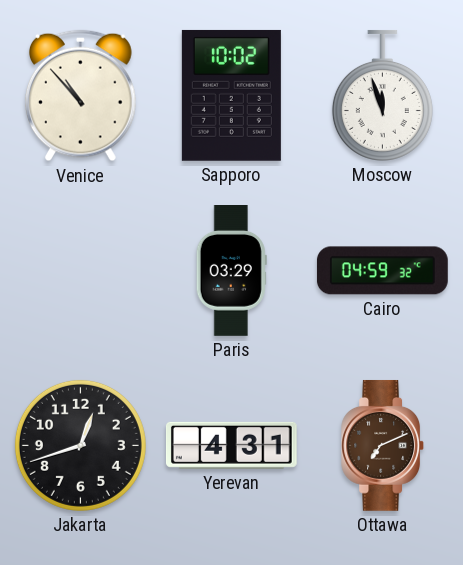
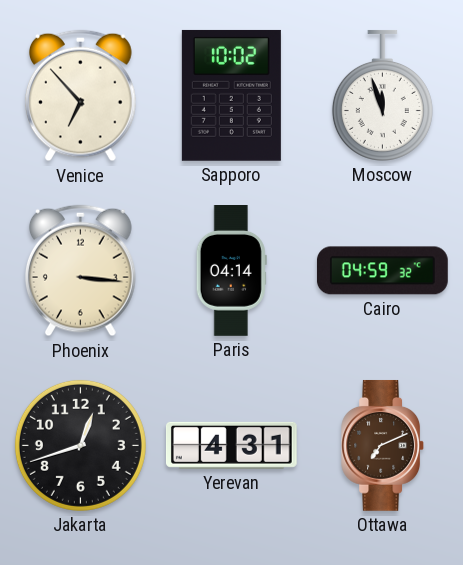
Venice: 10:53 -> 6:53
Phoenix: none -> 3:16
Paris: 03:29 -> 04:14
